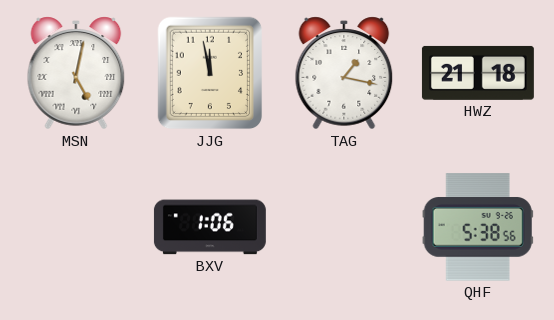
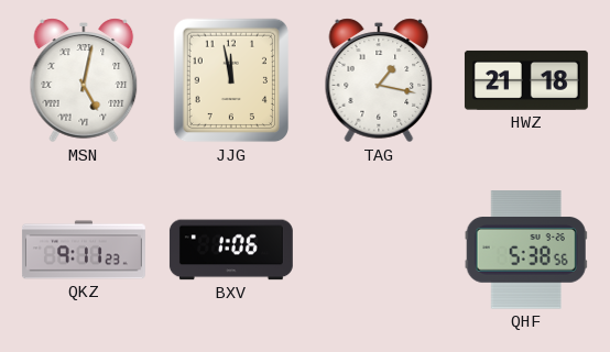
QKZ: none -> 9:11
